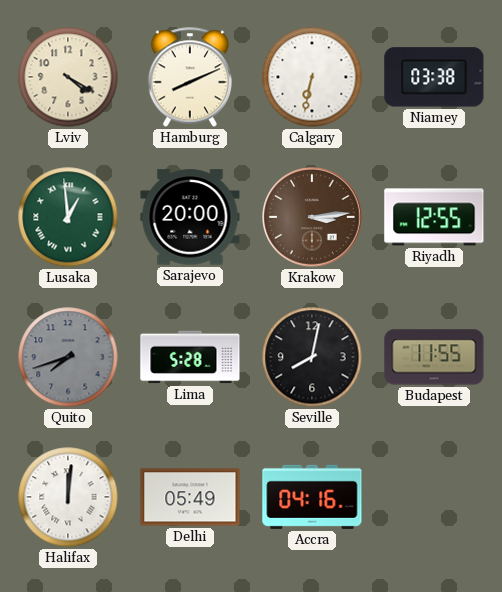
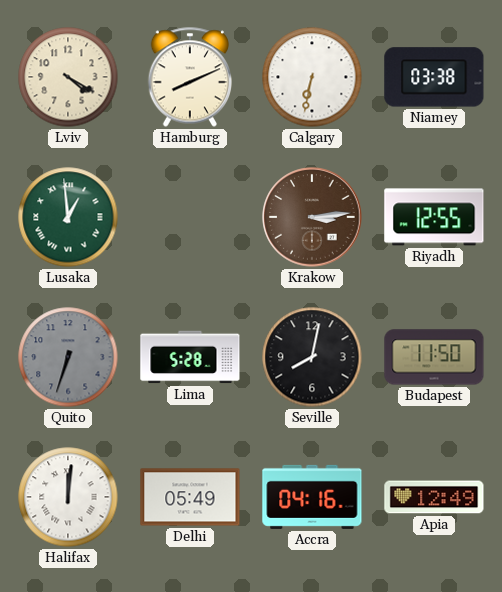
Sarajevo: 20:00 -> none
Quito: 7:42 -> 6:33
Budapest: 11:55 -> 11:50
Apia: none -> 12:49
